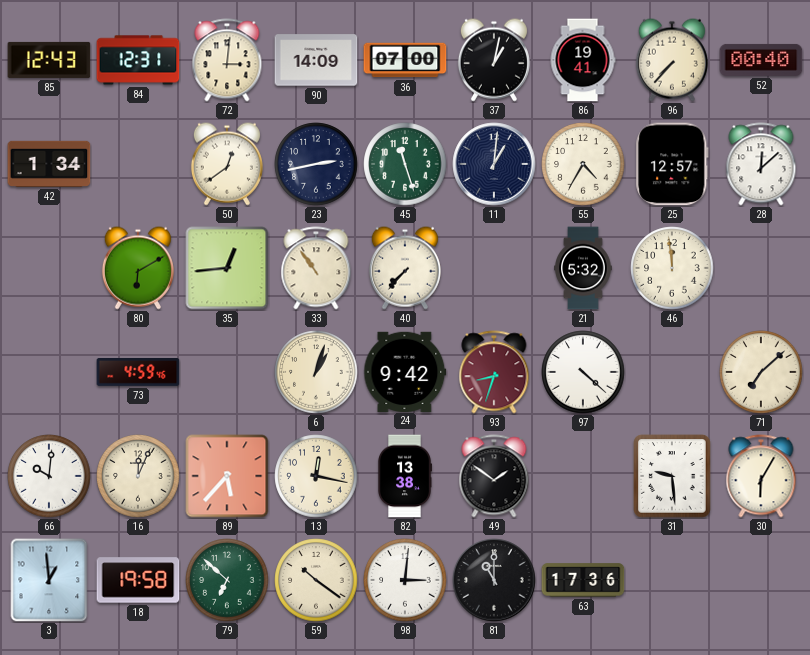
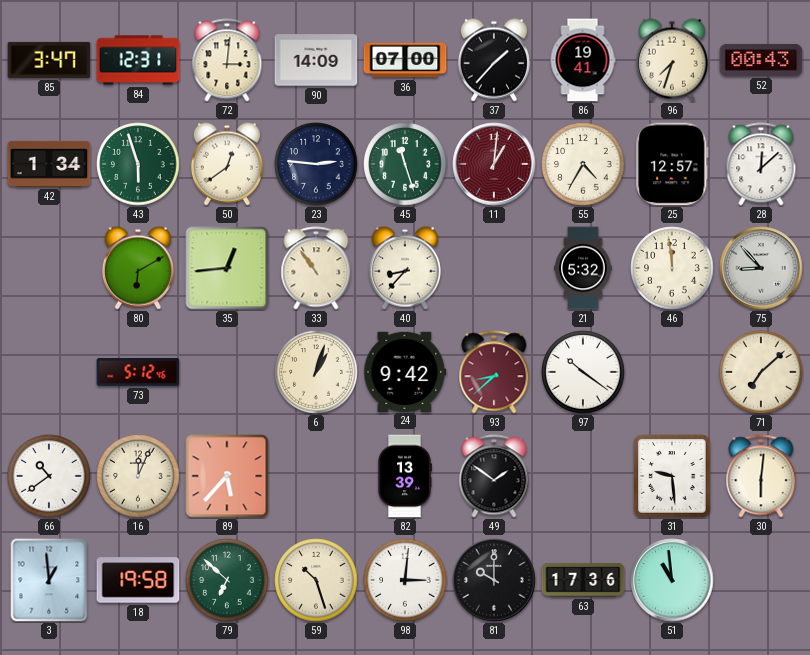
85: 12:43 -> 3:47
37: 1:02 -> 1:37
96: 7:37 -> 7:33
52: 00:40 -> 00:43
43: none -> 5:57
23: 2:43 -> 2:46
11 dial: navy -> burgundy
40: 7:37 -> 8:37
75: none -> 8:53
73: 4:59 -> 5:12
93: 8:33 -> 8:38
97: 4:22 -> 10:21
66: 10:01 -> 10:39
13: 12:17 -> none
82: 13:38 -> 13:39
30: 6:05 -> 6:01
59: 10:21 -> 10:27
81: 11:00 -> 10:00
51: none -> 10:59
